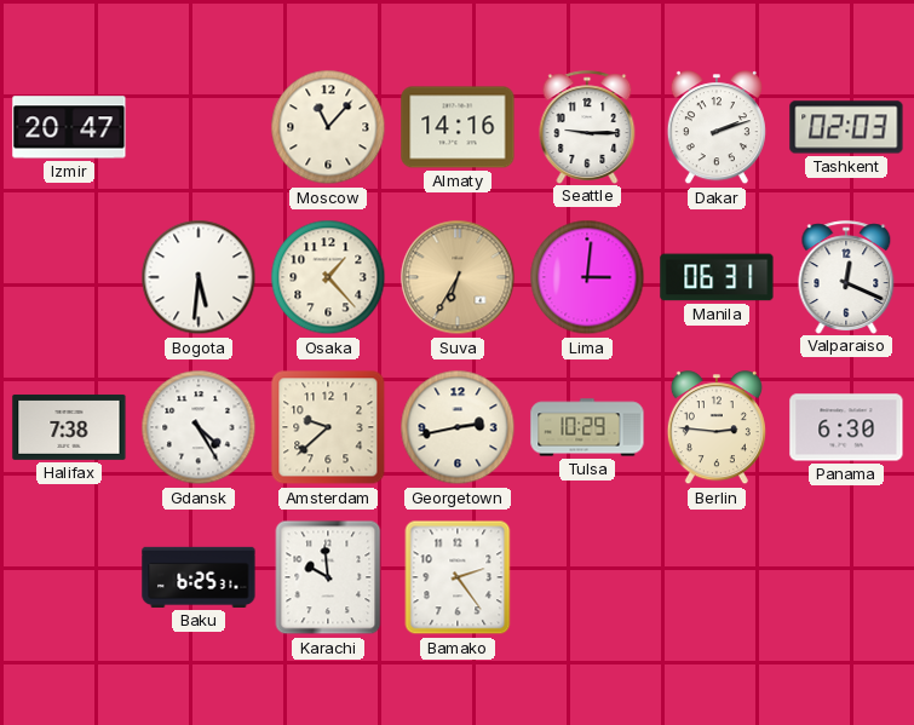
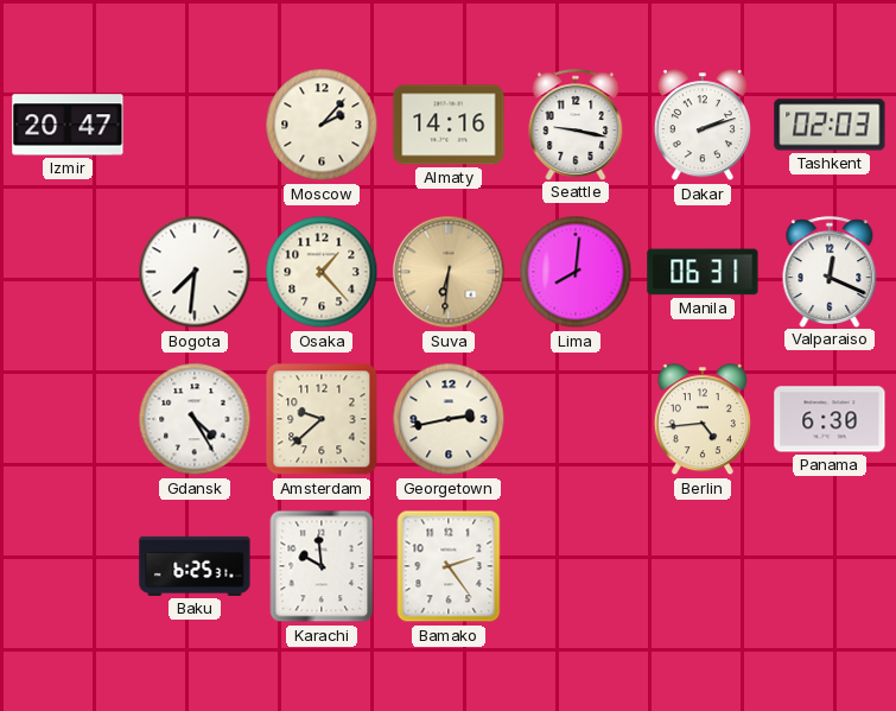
Moscow: 11:07 -> 2:07
Seattle: 9:15 -> 9:17
Bogota: 5:31 -> 7:31
Suva: 6:35 -> 6:31
Lima: 3:01 -> 8:01
Halifax: 7:38 -> none
Tulsa: 10:29 -> none
Berlin: 2:46 -> 4:44
